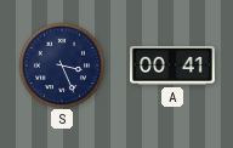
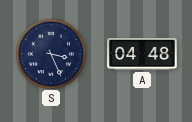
A: 00:41 -> 04:48
